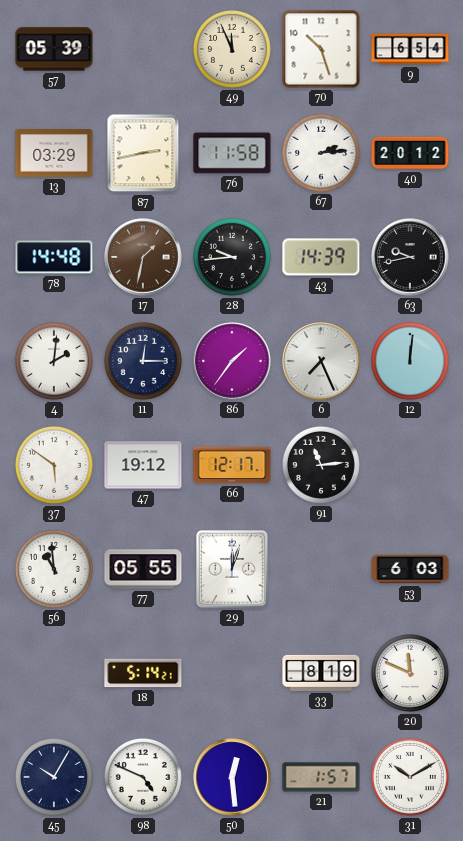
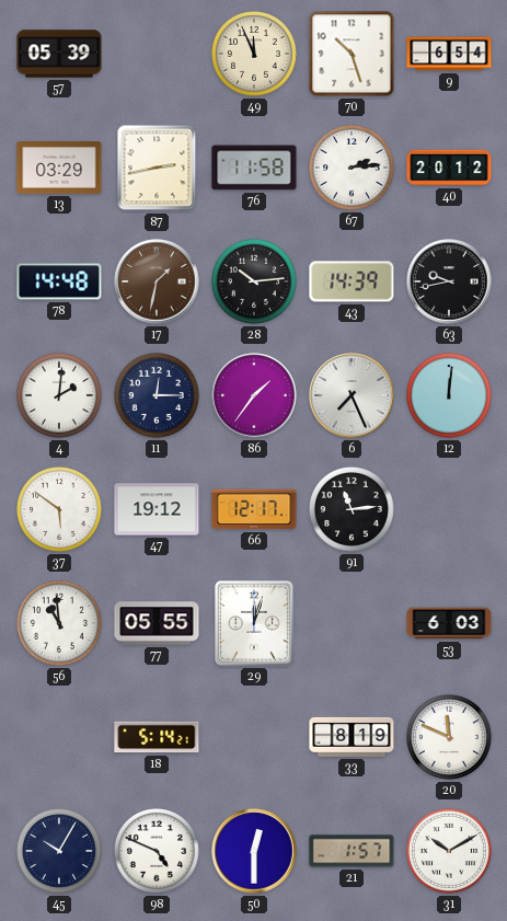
28: 9:44 -> 10:14
50: 12:29 -> 12:30
